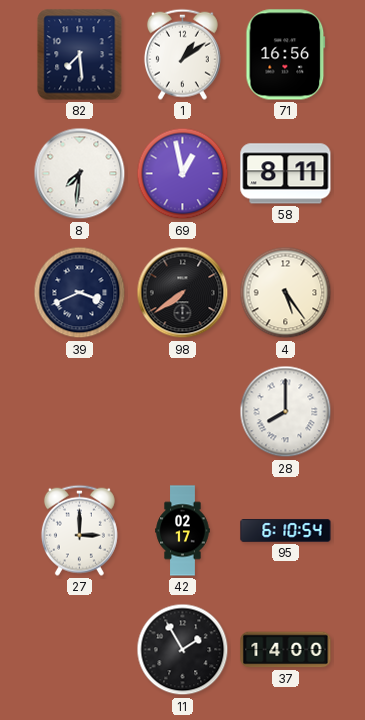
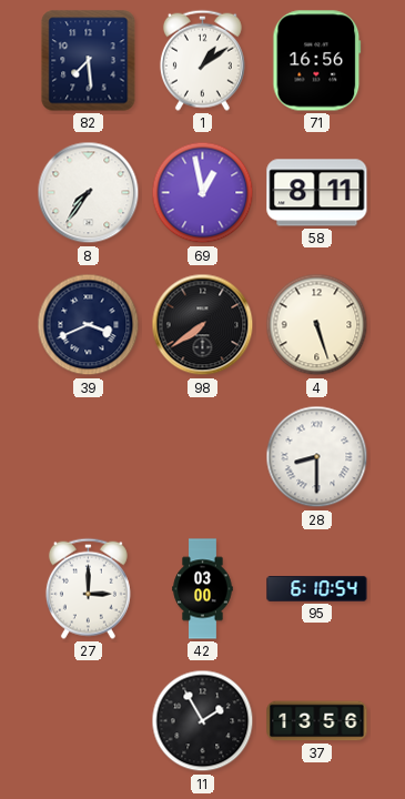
8: 7:31 -> 7:36
4: 5:24 -> 5:27
28: 8:00 -> 8:30
42: 02:17 -> 03:00
37: 14:00 -> 13:56
